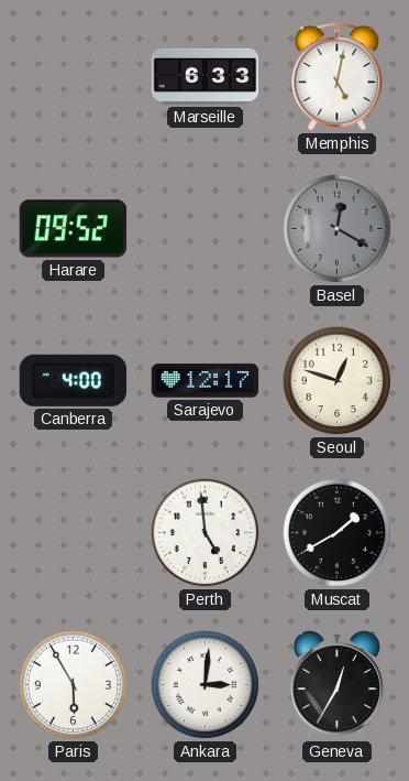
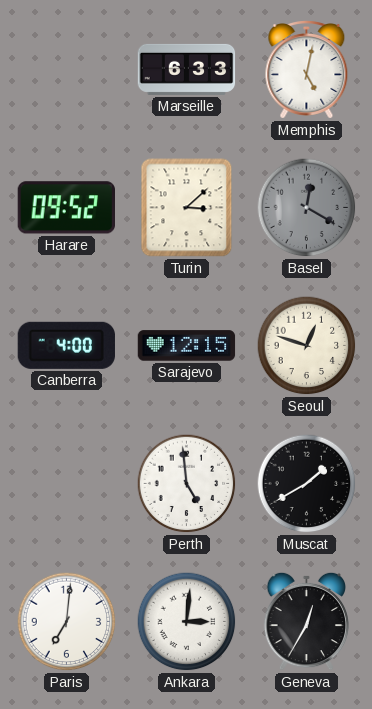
Turin: none -> 3:08
Sarajevo: 12:17 -> 12:15
Paris: 5:55 -> 7:01
